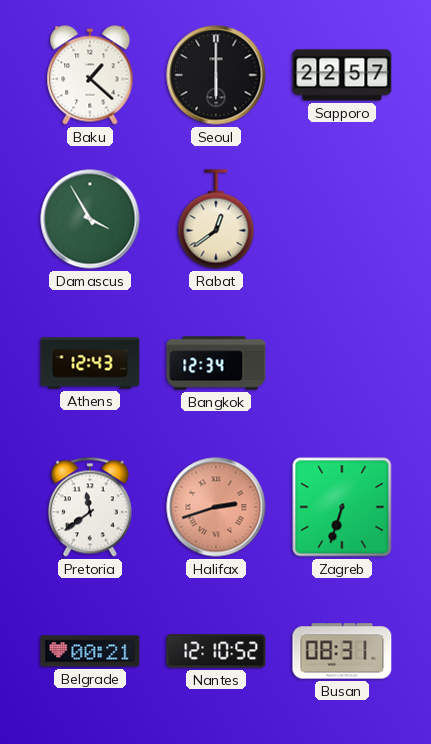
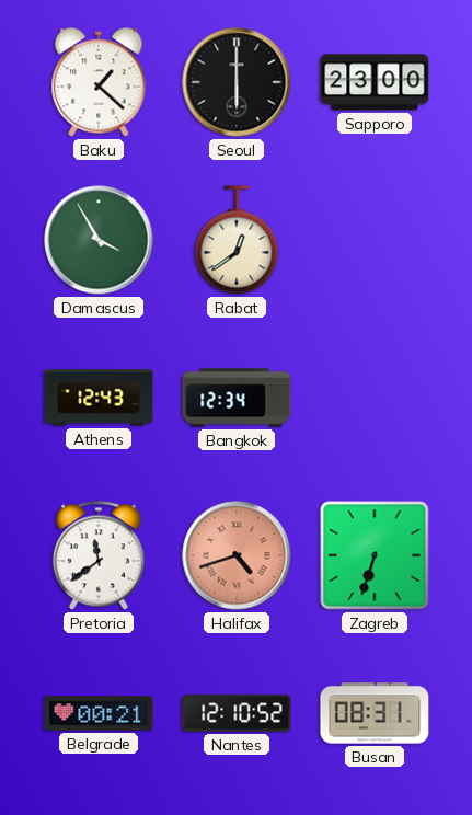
Sapporo: 22:57 -> 23:00
Halifax: 2:42 -> 4:42
